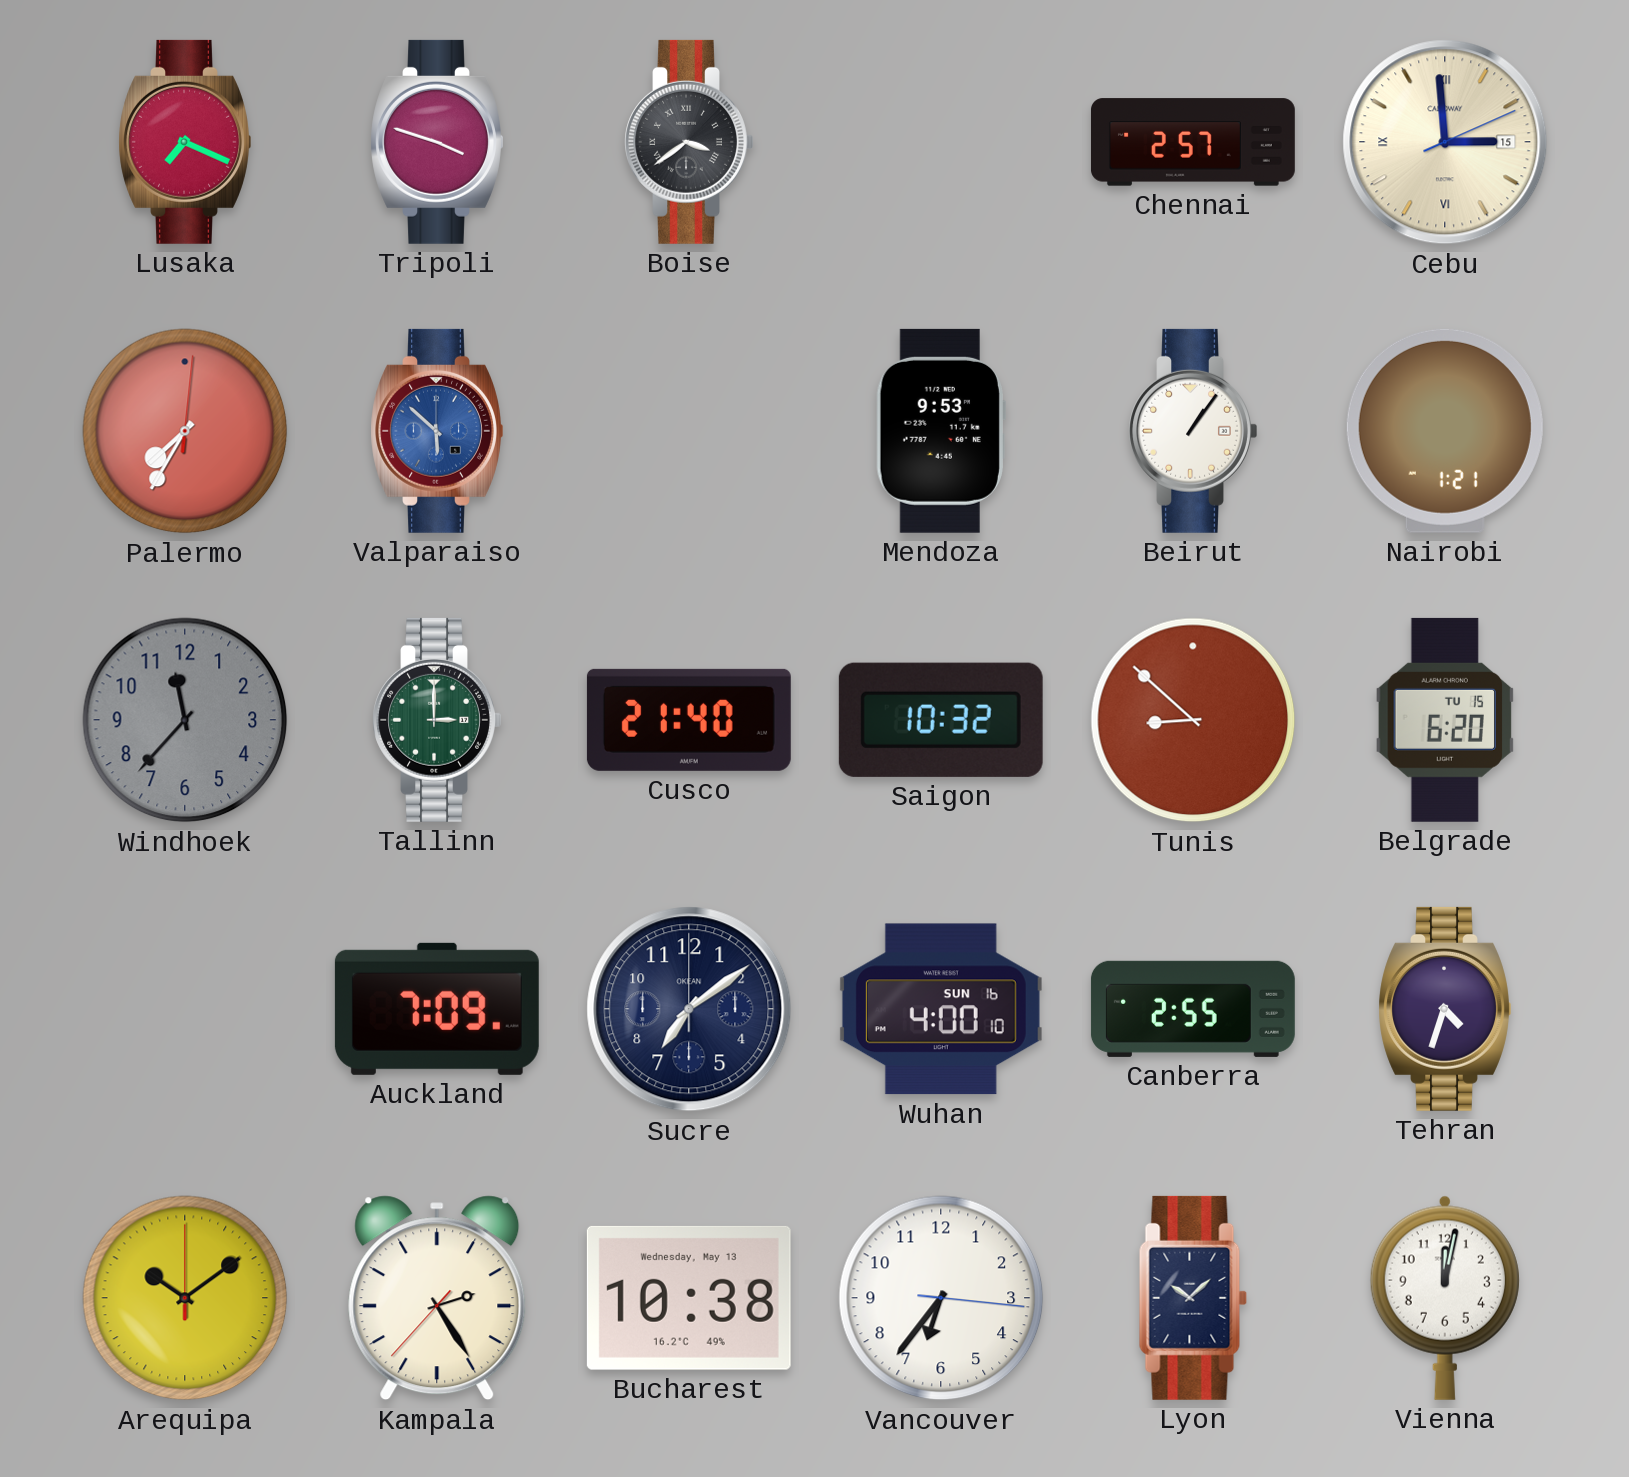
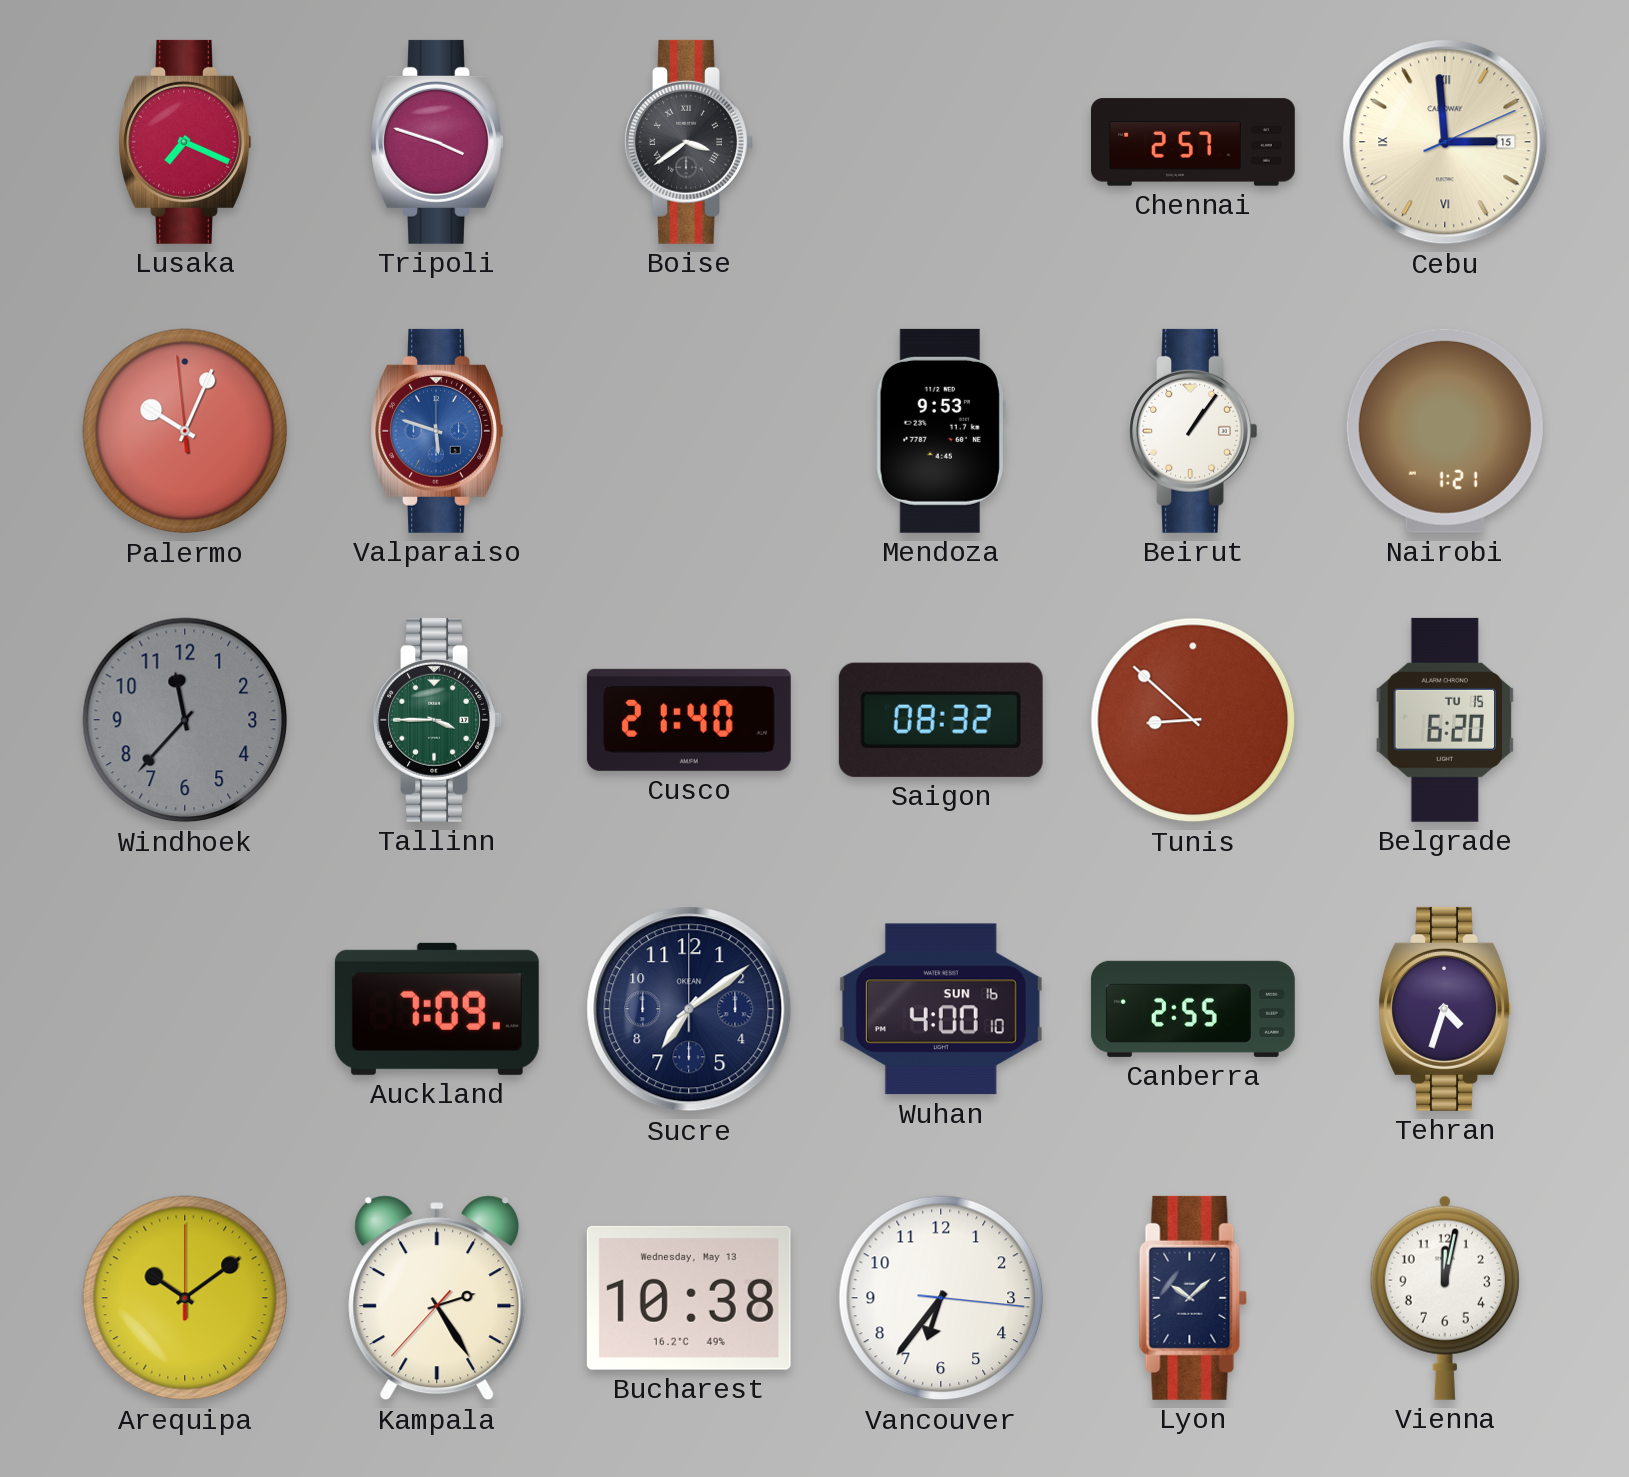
Palermo: 7:35 -> 10:03
Valparaiso: 5:52 -> 5:48
Tallinn: 3:00 -> 3:45
Saigon: 10:32 -> 08:32
